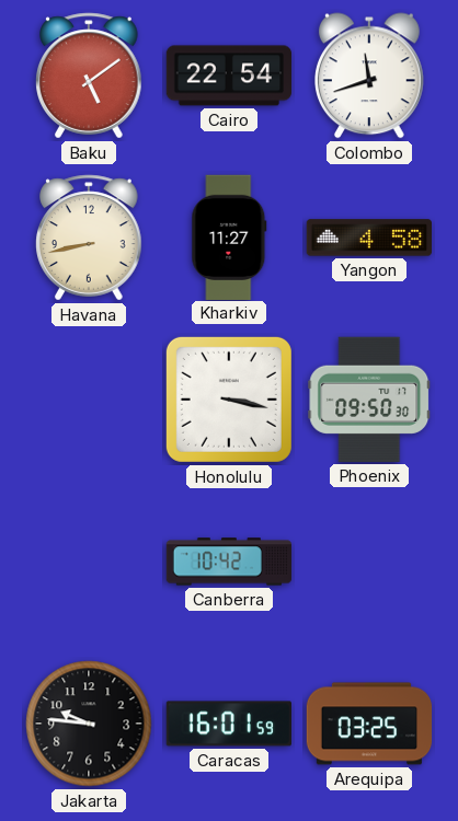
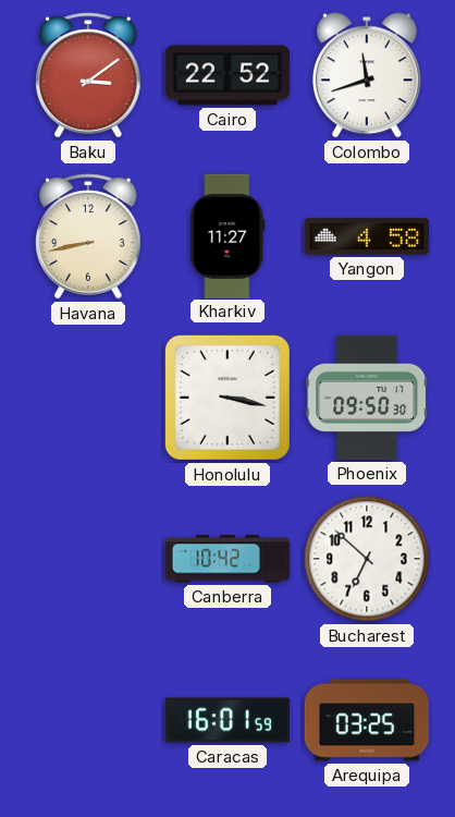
Baku: 5:09 -> 3:09
Cairo: 22:54 -> 22:52
Bucharest: none -> 6:52
Jakarta: 9:46 -> none
